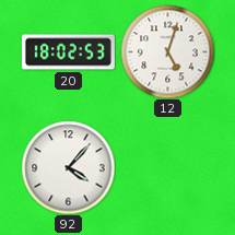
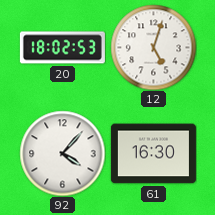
61: none -> 16:30
